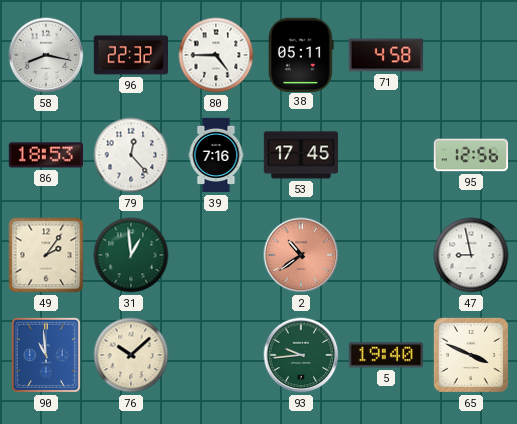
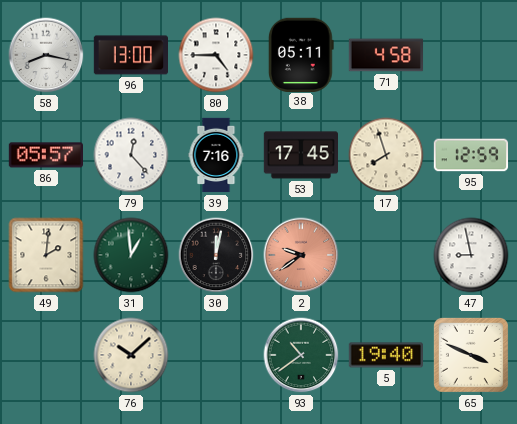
96: 22:32 -> 13:00
86: 18:53 -> 05:57
17: none -> 7:57
95: 12:56 -> 12:59
49: 2:06 -> 2:01
30: none -> 12:02
2: 10:39 -> 9:39
90: 10:59 -> none
93: 9:44 -> 10:39
